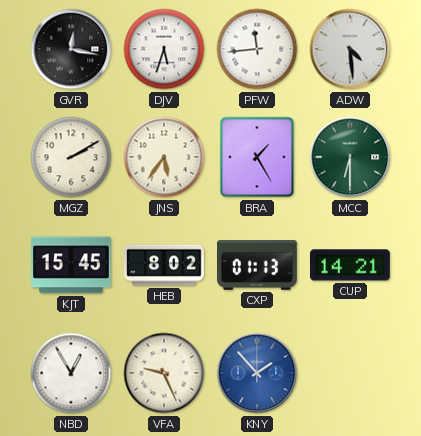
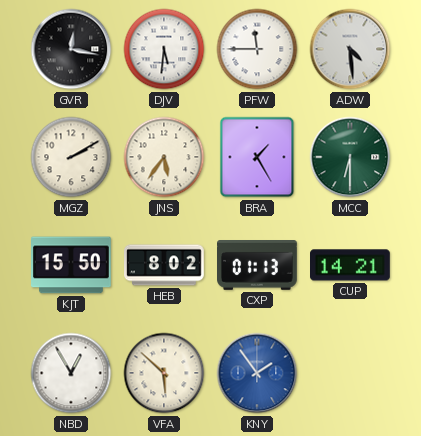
DJV: 5:33 -> 5:31
PFW: 11:44 -> 11:45
KJT: 15:45 -> 15:50
VFA: 9:26 -> 5:52
KNY: 1:53 -> 1:54
